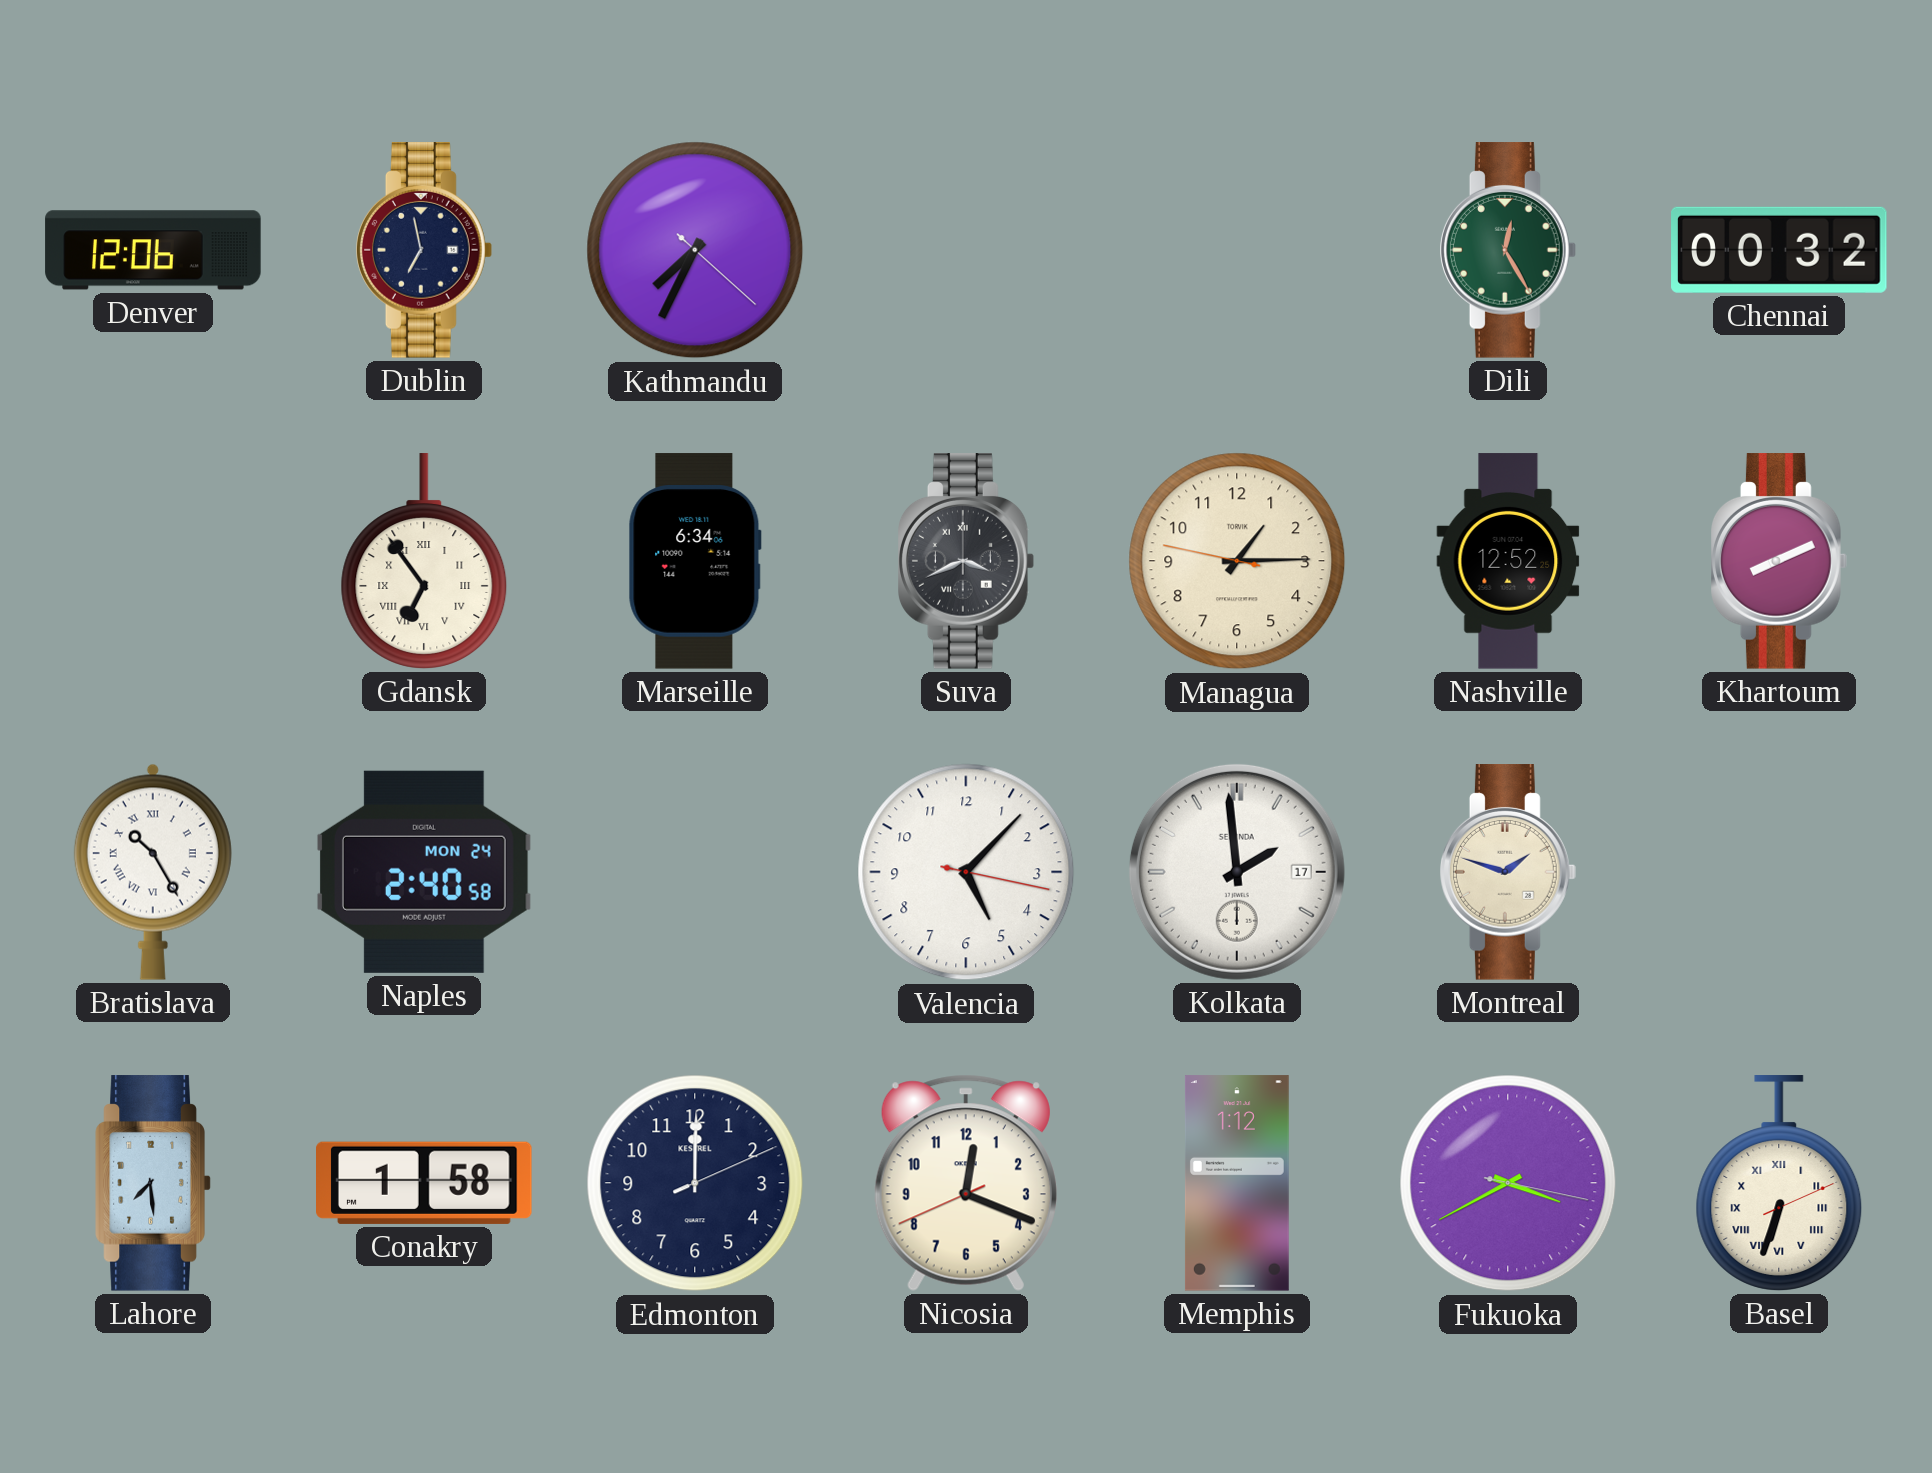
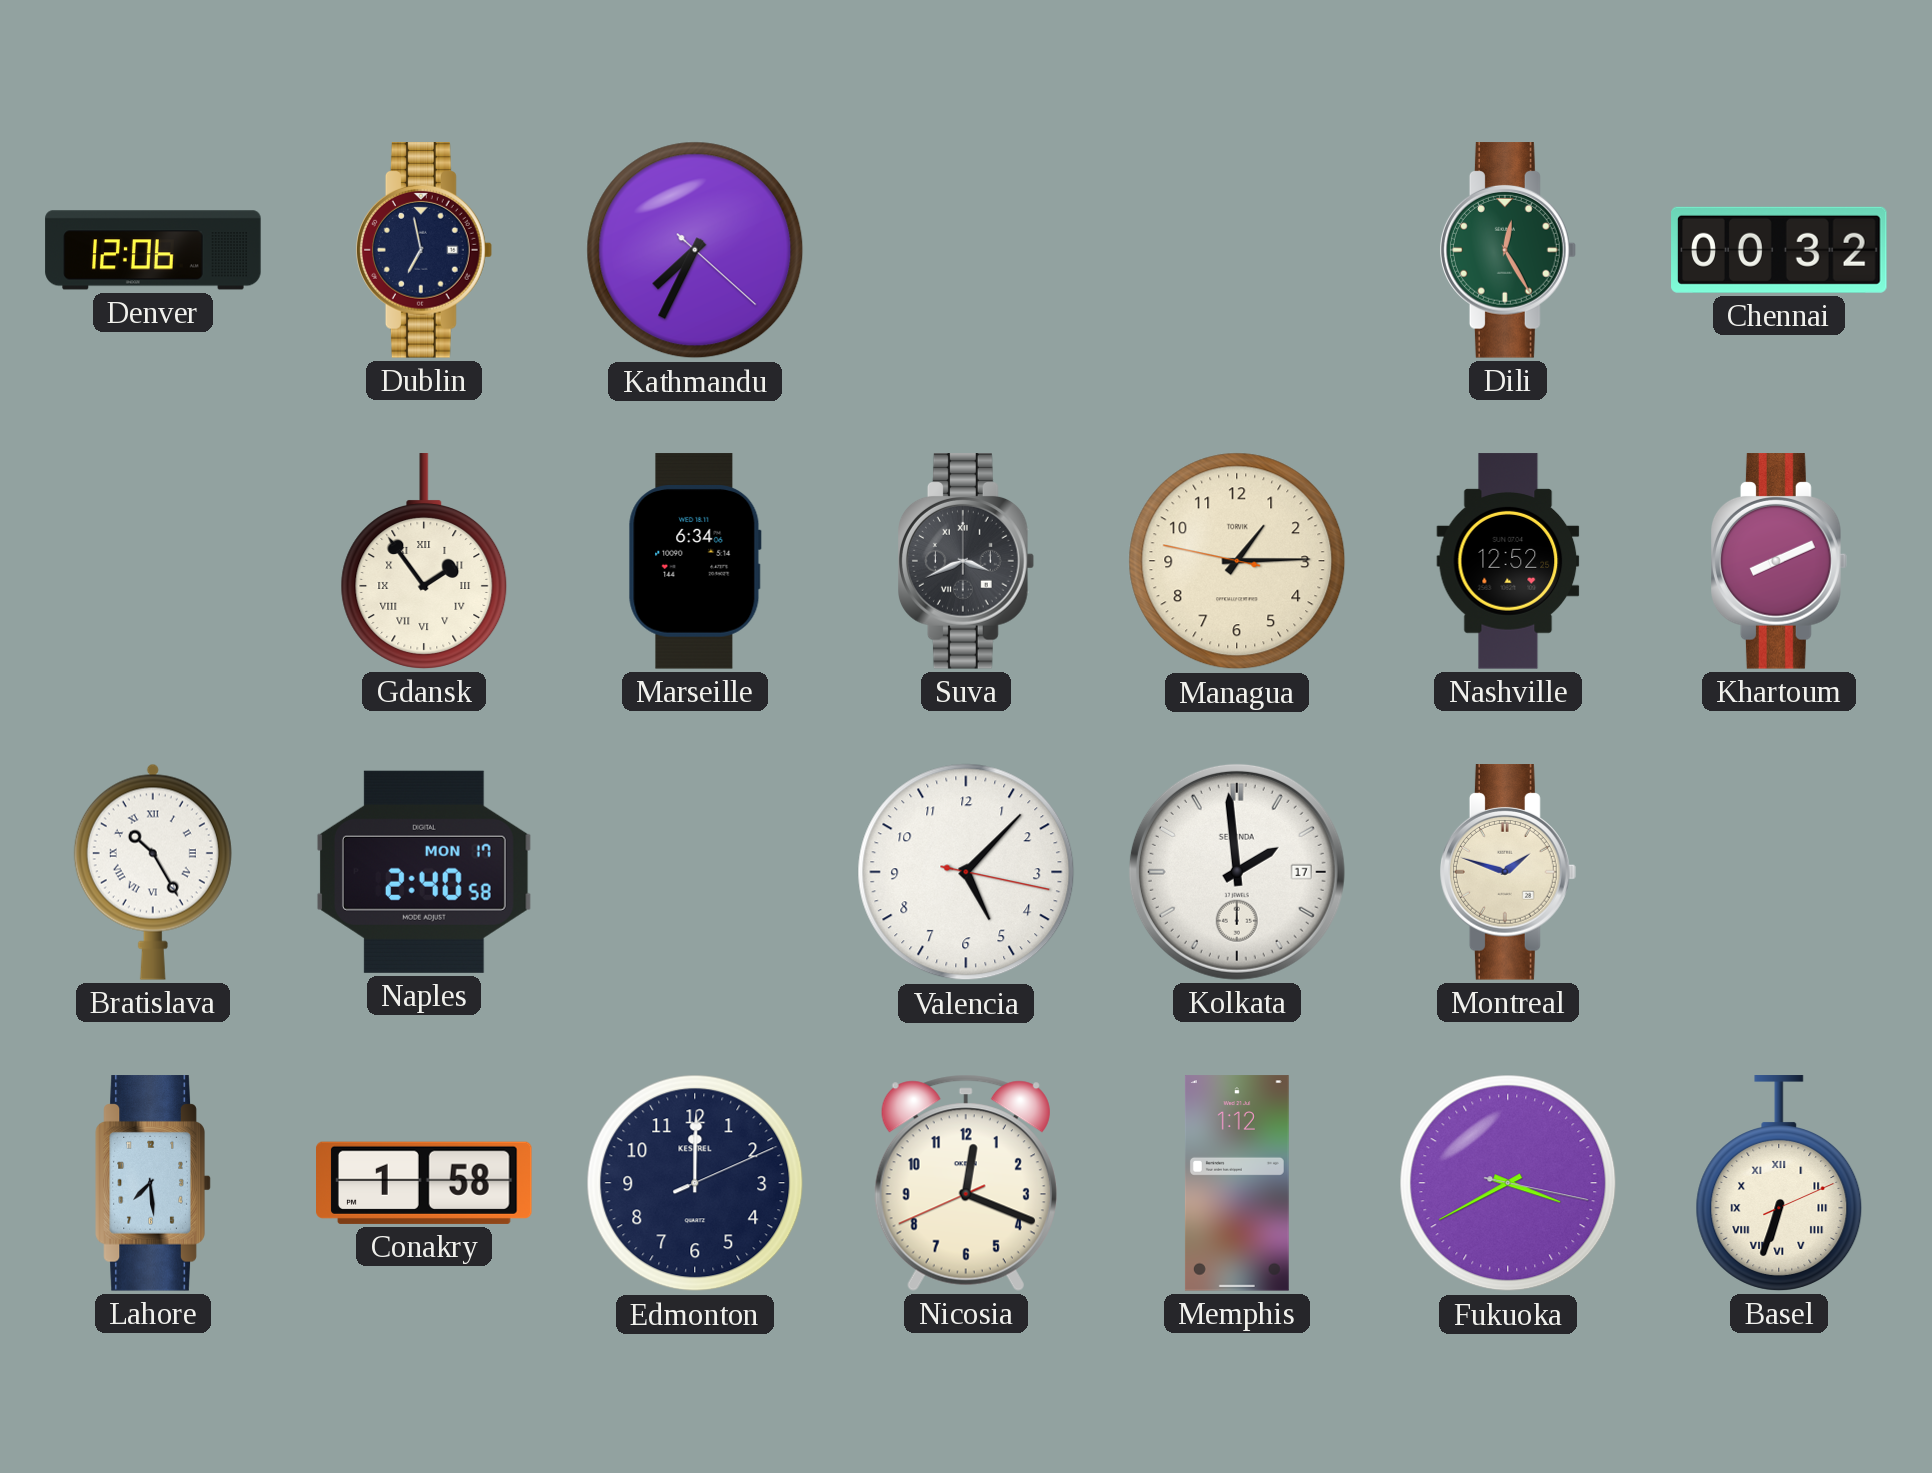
Gdansk: 6:54 -> 1:54
Naples date: MON 24 -> MON 17
